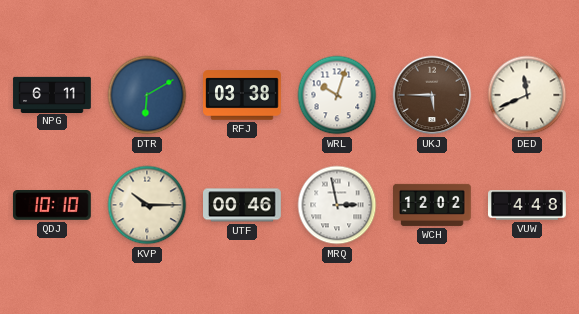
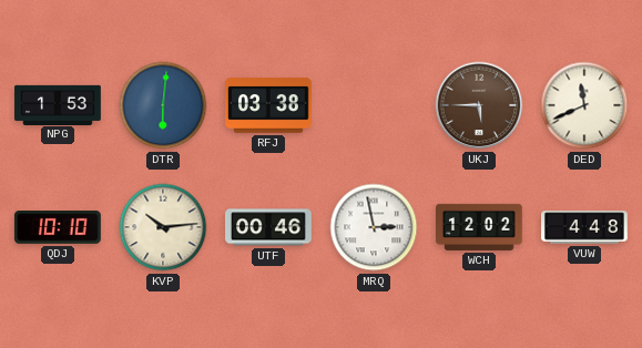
NPG: 6:11 -> 1:53
DTR: 6:10 -> 6:01
WRL: 10:03 -> none
KVP: 10:15 -> 10:14
